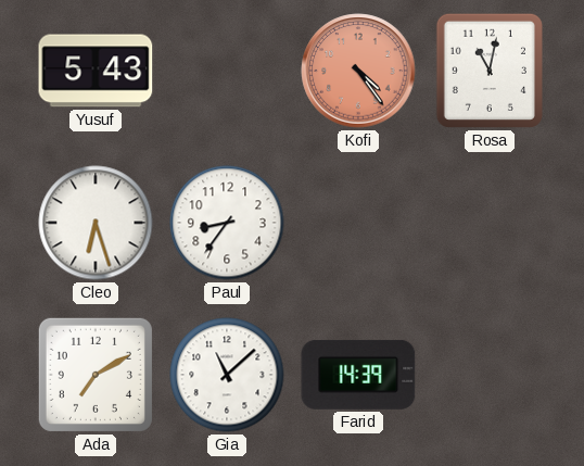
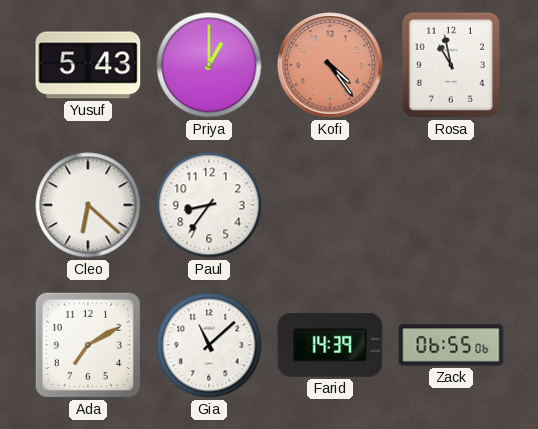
Priya: none -> 1:00
Rosa: 11:02 -> 10:58
Cleo: 6:27 -> 6:22
Zack: none -> 06:55
